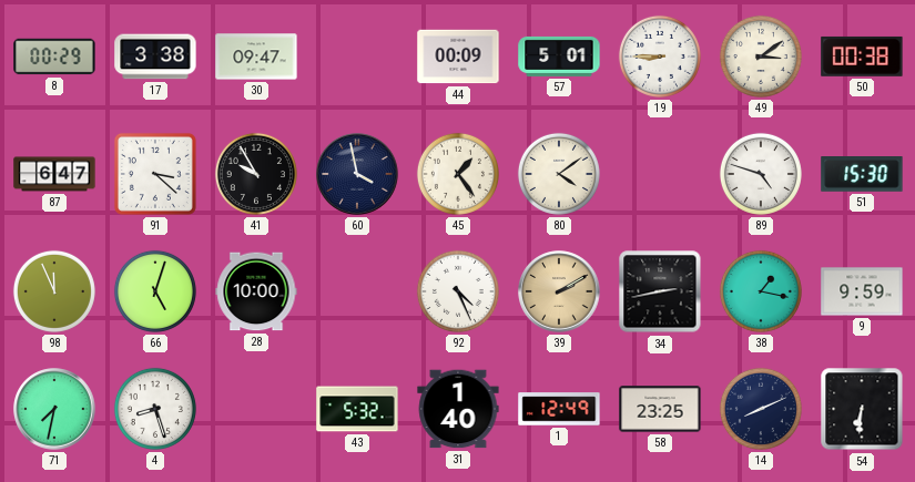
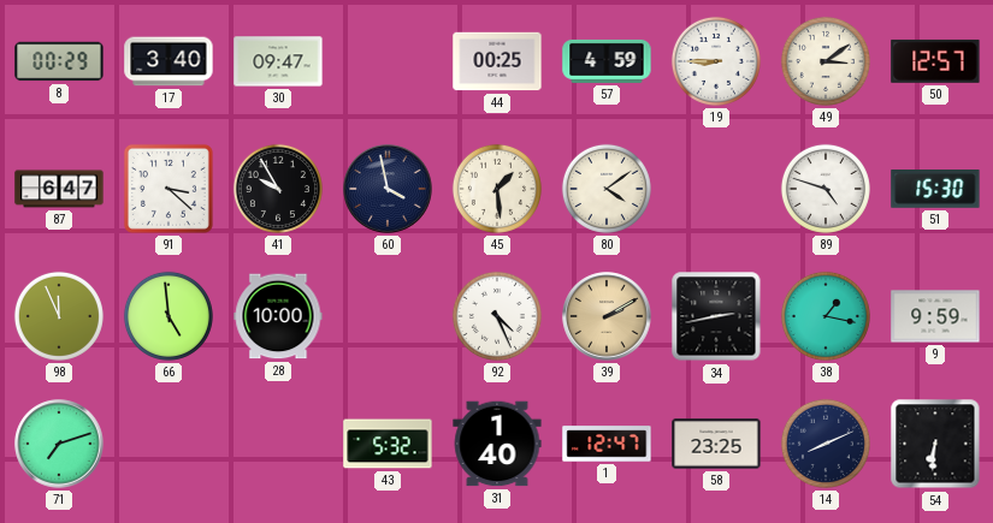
17: 3:38 -> 3:40
44: 00:09 -> 00:25
57: 5:01 -> 4:59
50: 00:38 -> 12:57
45: 1:24 -> 1:29
66: 5:03 -> 4:59
71: 7:32 -> 7:12
4: 8:27 -> none
1: 12:49 -> 12:47
